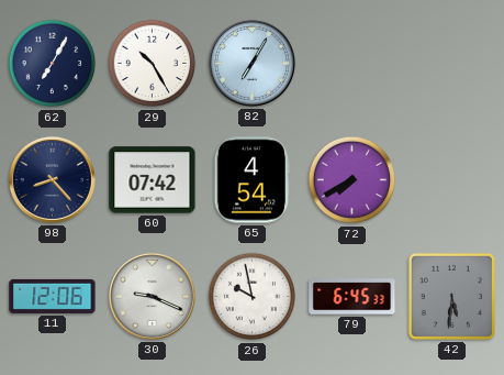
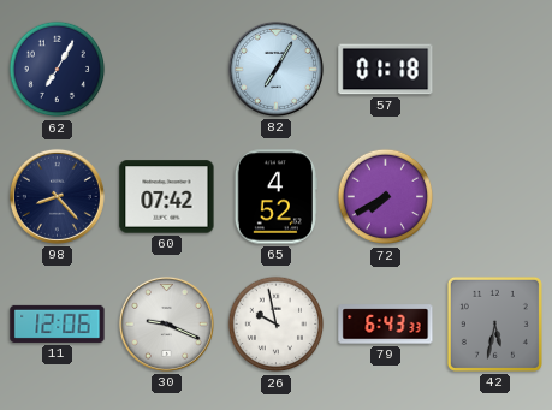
29: 10:25 -> none
57: none -> 01:18
65: 4:54 -> 4:52
79: 6:45 -> 6:43
42: 5:31 -> 5:32
